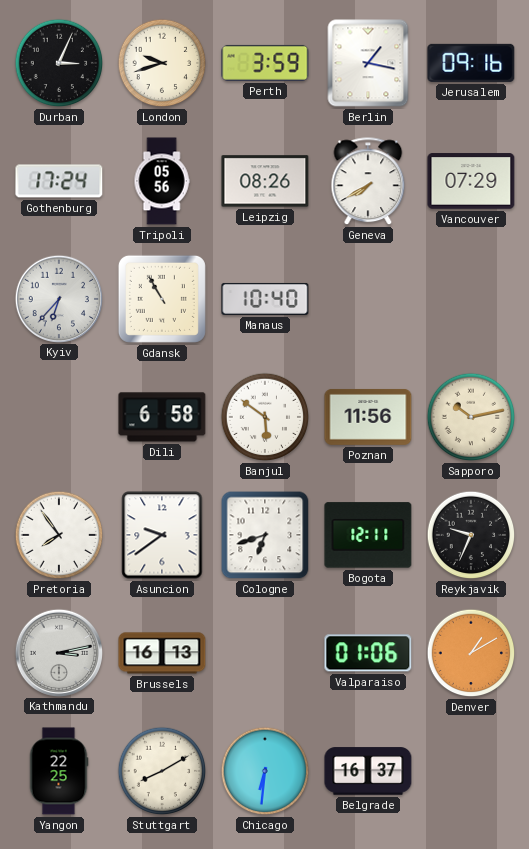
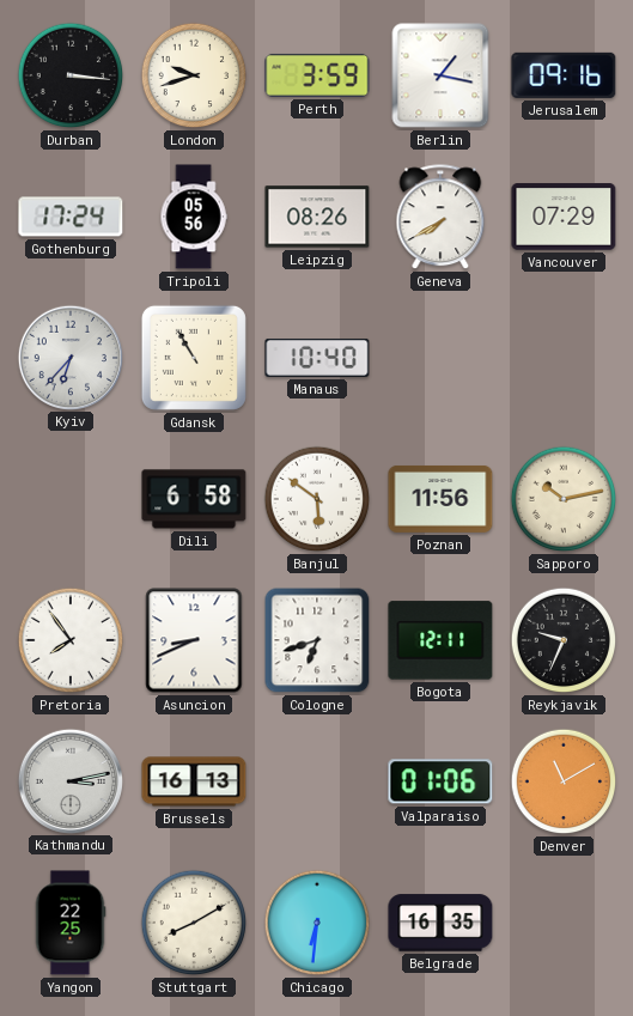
Durban: 3:04 -> 3:16
Asuncion: 9:39 -> 8:41
Denver: 1:10 -> 11:10
Belgrade: 16:37 -> 16:35
